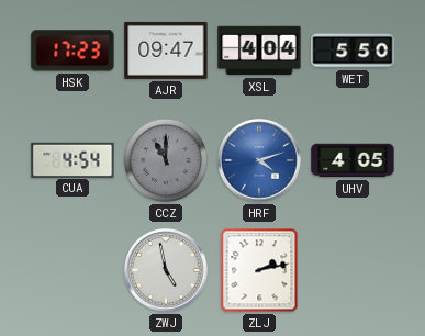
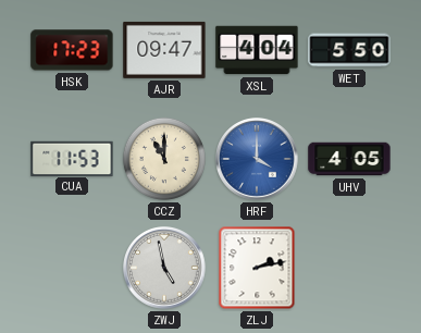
CUA: 4:54 -> 11:53
CCZ dial: grey -> cream
HRF: 4:12 -> 4:00
